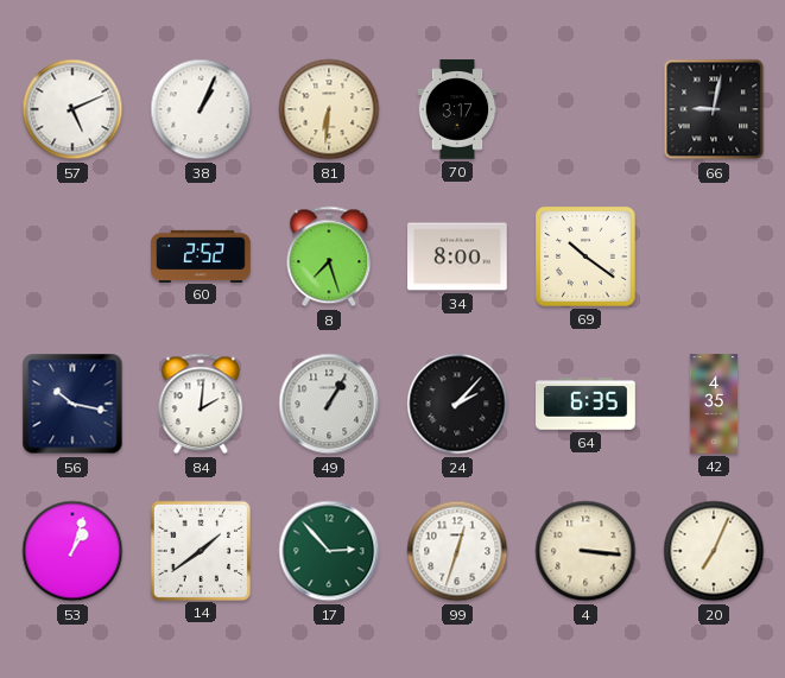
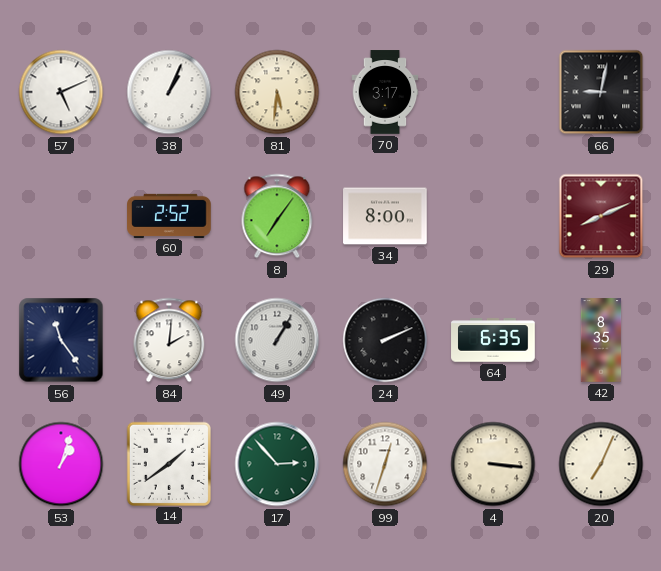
81: 6:31 -> 5:31
8: 7:27 -> 7:06
69: 10:21 -> none
29: none -> 8:11
56: 10:17 -> 11:24
24: 2:07 -> 2:11
42: 4:35 -> 8:35
